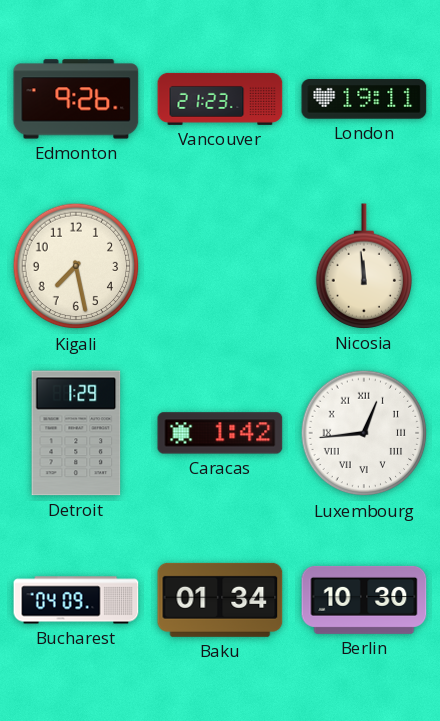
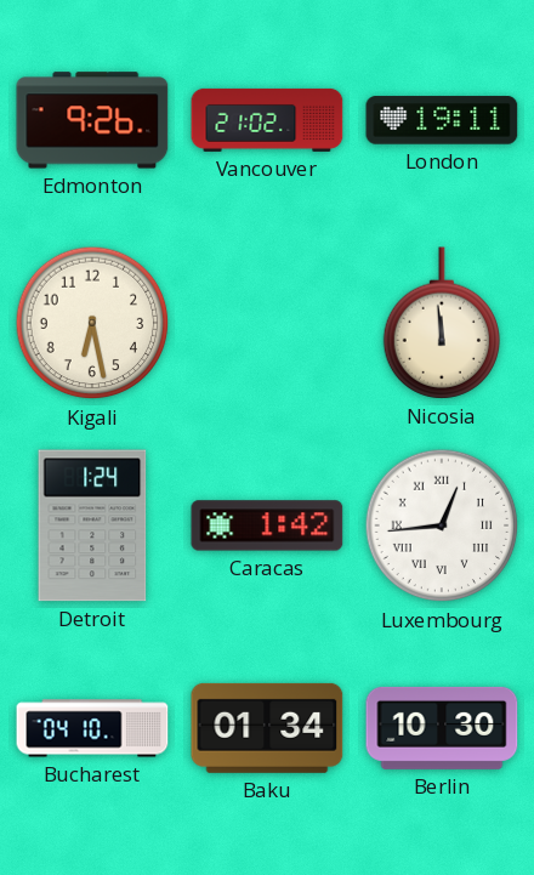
Vancouver: 21:23 -> 21:02
Kigali: 7:28 -> 6:28
Detroit: 1:29 -> 1:24
Bucharest: 04:09 -> 04:10
